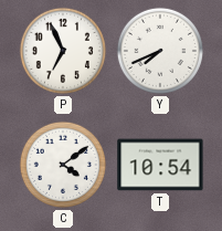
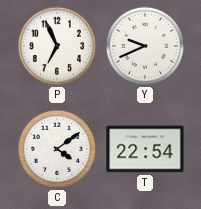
Y: 7:41 -> 9:41
T: 10:54 -> 22:54
